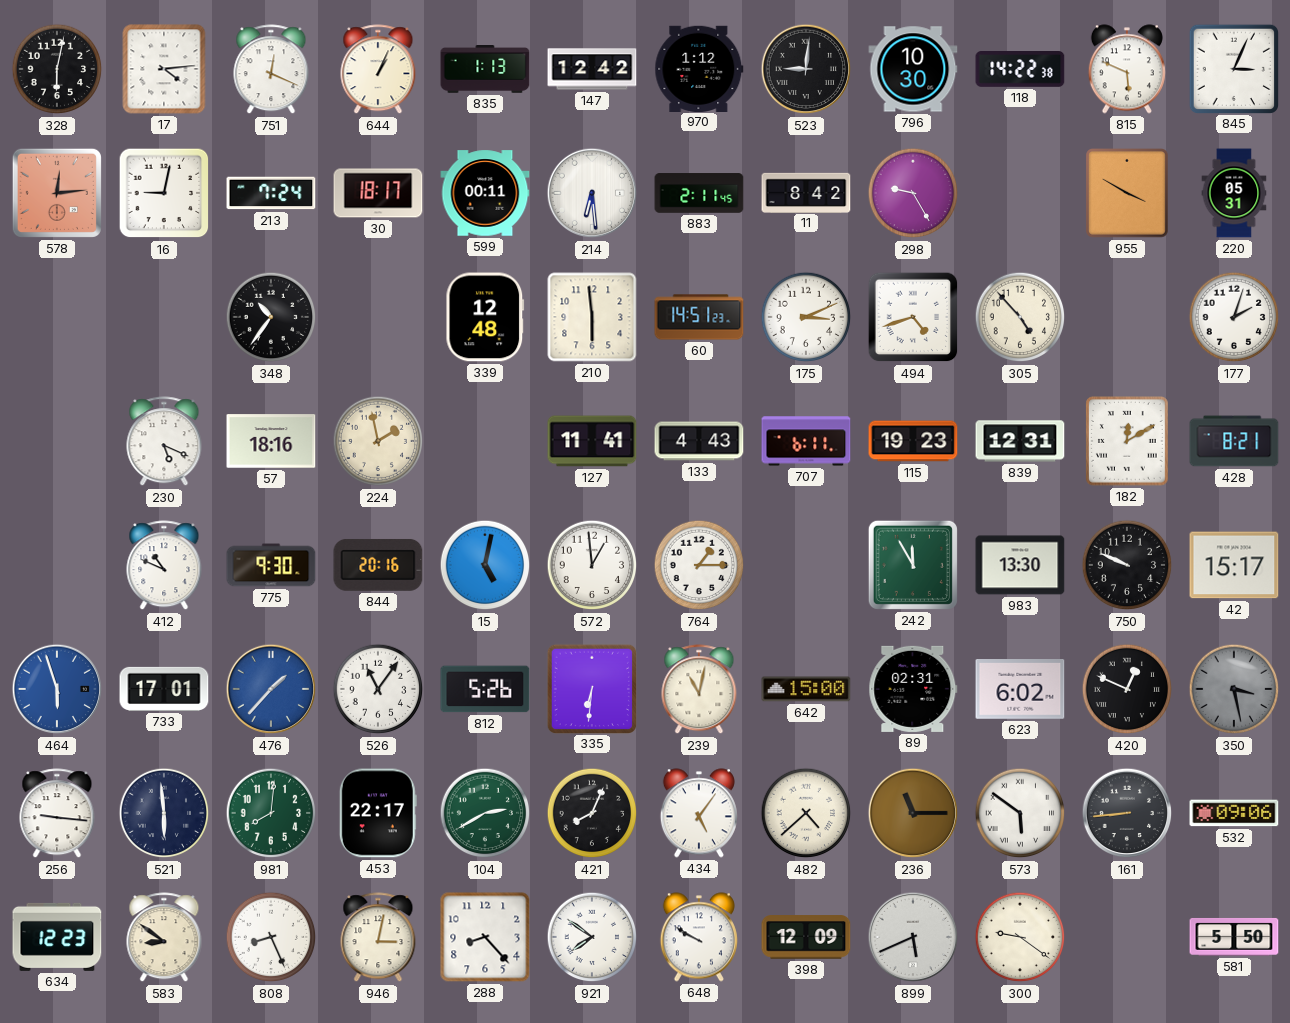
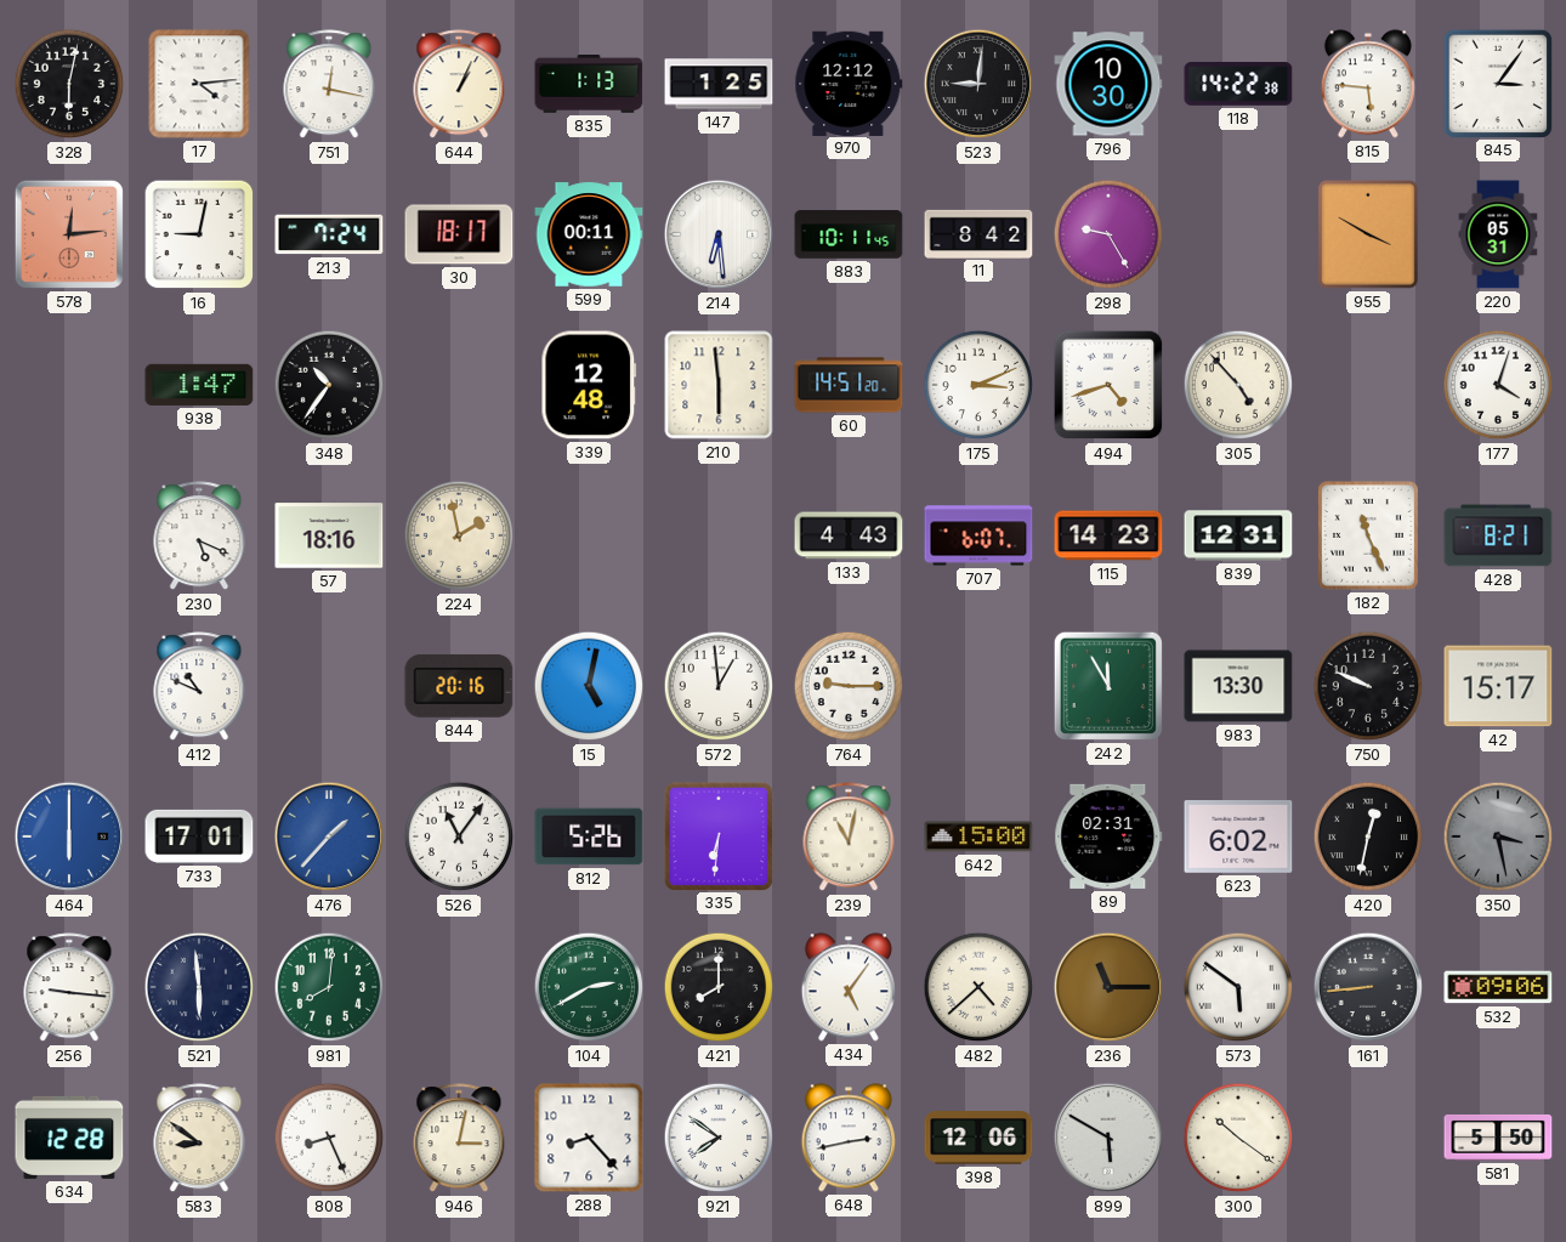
751: 12:19 -> 12:17
147: 12:42 -> 1:25
970: 1:12 -> 12:12
815: 5:49 -> 5:46
845: 3:04 -> 3:06
883: 2:11 -> 10:11
938: none -> 1:47
60: 14:51:23 -> 14:51:20
177: 2:03 -> 4:03
127: 11:41 -> none
707: 6:11 -> 6:07
115: 19:23 -> 14:23
182: 12:10 -> 11:26
775: 9:30 -> none
764: 1:15 -> 9:15
464: 5:57 -> 6:00
420: 12:49 -> 12:32
453: 22:17 -> none
421: 8:04 -> 8:00
634: 12:23 -> 12:28
648: 9:50 -> 2:43
398: 12:09 -> 12:06
899: 5:41 -> 5:50
300: 9:21 -> 10:21
